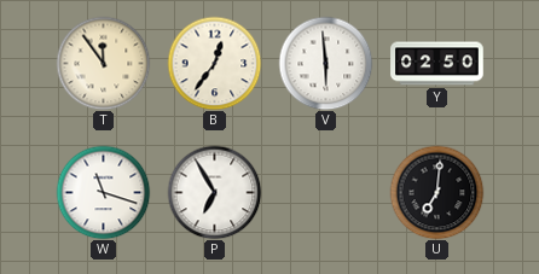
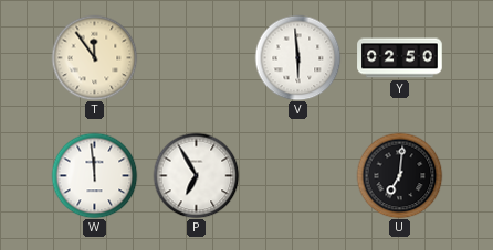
B: 12:36 -> none
W: 11:18 -> 11:59
